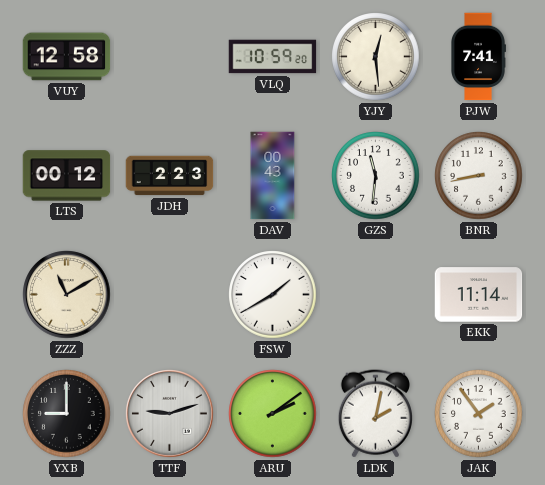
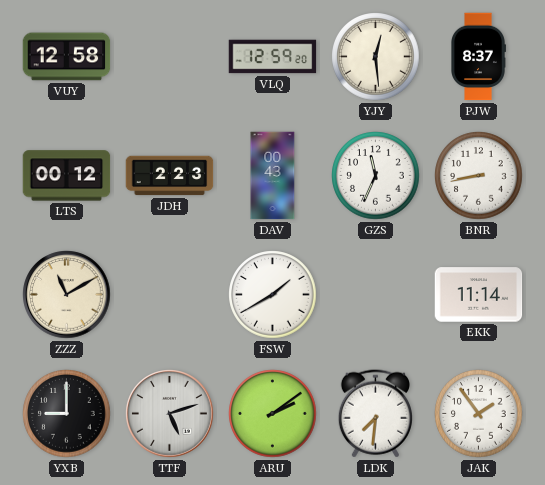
VLQ: 10:59 -> 12:59
PJW: 7:41 -> 8:37
GZS: 11:31 -> 11:34
TTF: 9:12 -> 5:12
LDK: 2:02 -> 7:31
